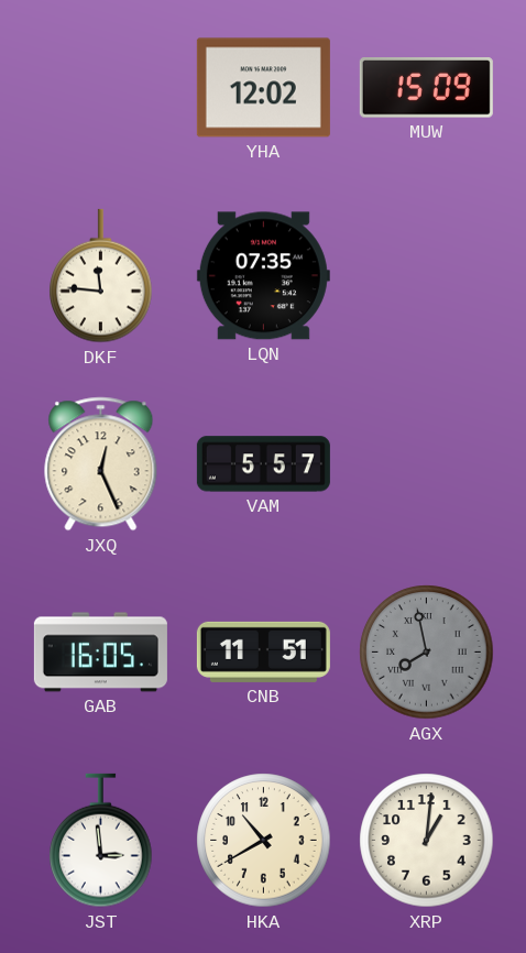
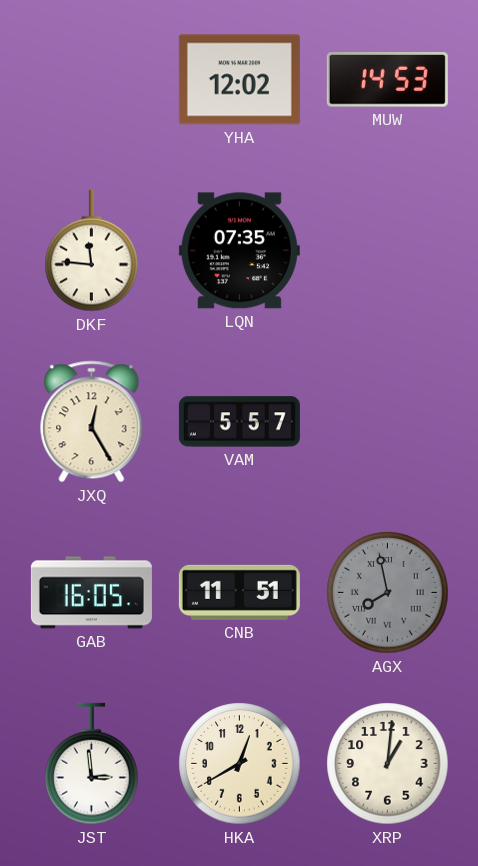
MUW: 15:09 -> 14:53
JXQ: 12:26 -> 12:25
HKA: 10:40 -> 12:40
